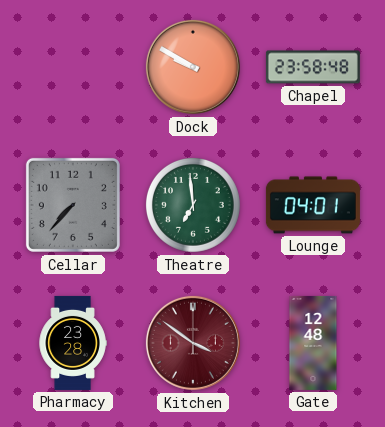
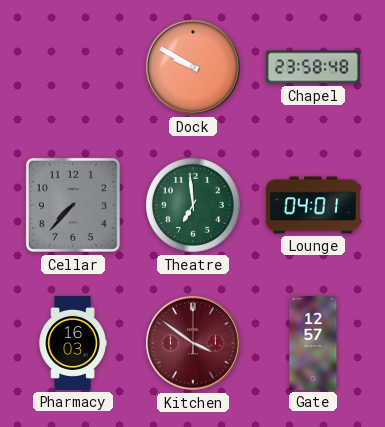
Pharmacy: 23:28 -> 16:03
Gate: 12:48 -> 12:57
